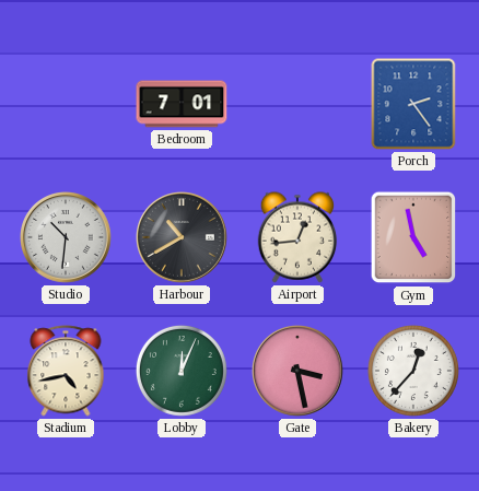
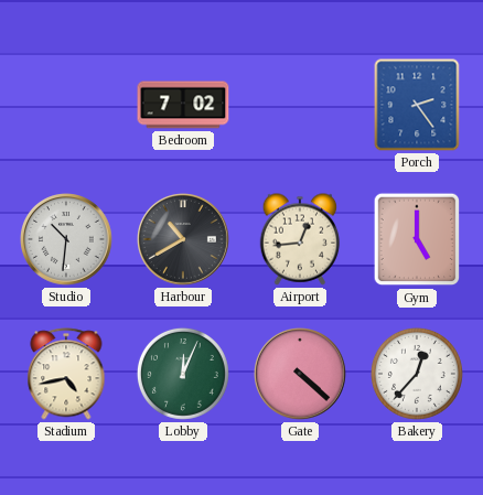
Bedroom: 7:01 -> 7:02
Gym: 4:58 -> 5:00
Gate: 3:28 -> 4:22
